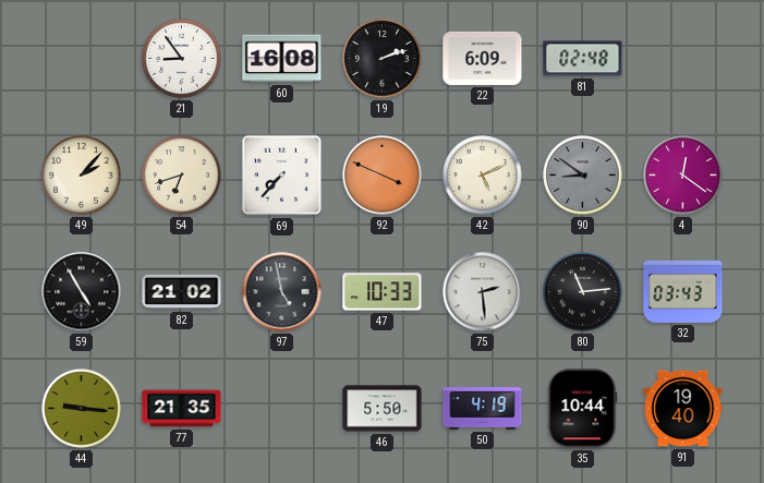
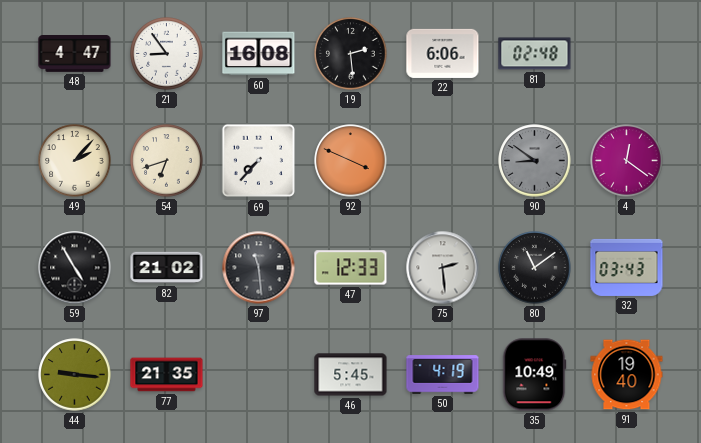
48: none -> 4:47
19: 2:12 -> 2:29
22: 6:09 -> 6:06
42: 5:11 -> none
97: 4:58 -> 11:29
47: 10:33 -> 12:33
80: 11:14 -> 11:09
46: 5:50 -> 5:45
35: 10:44 -> 10:49
